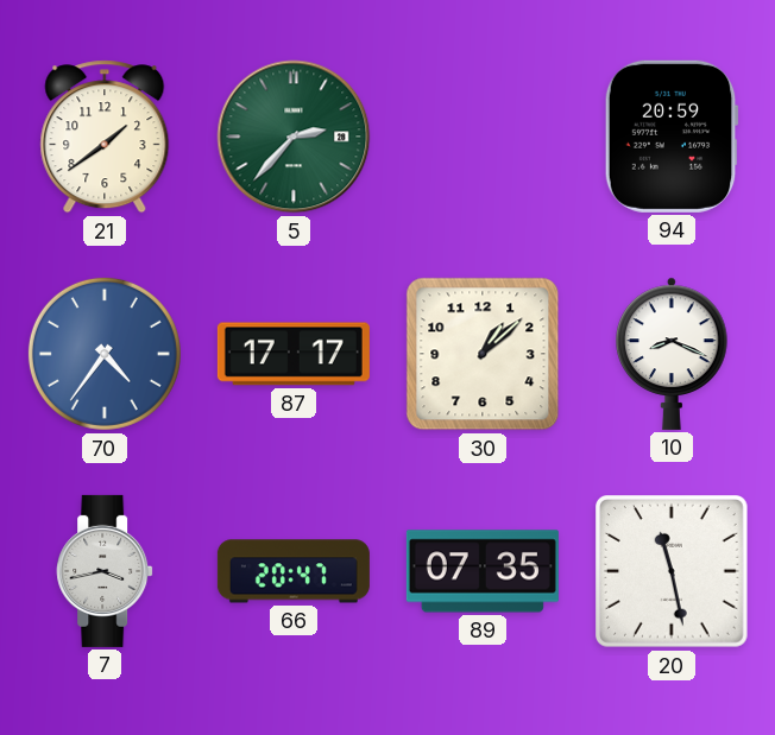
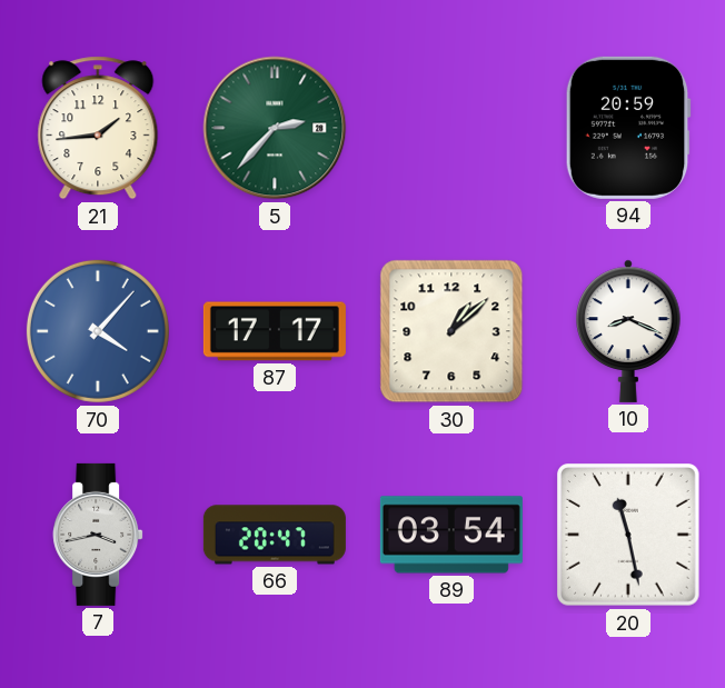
21: 1:39 -> 1:44
70: 4:36 -> 4:07
89: 07:35 -> 03:54
